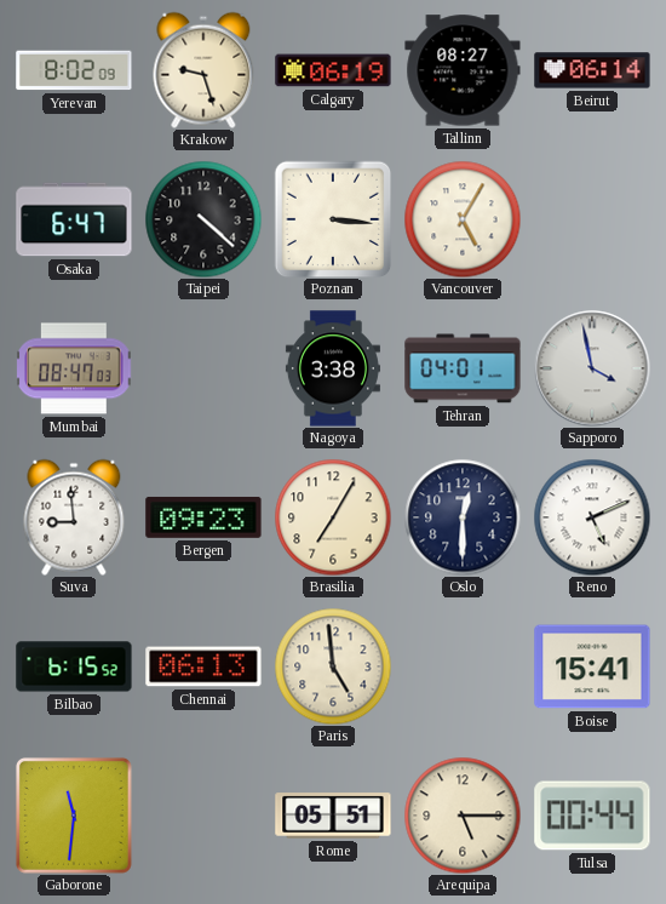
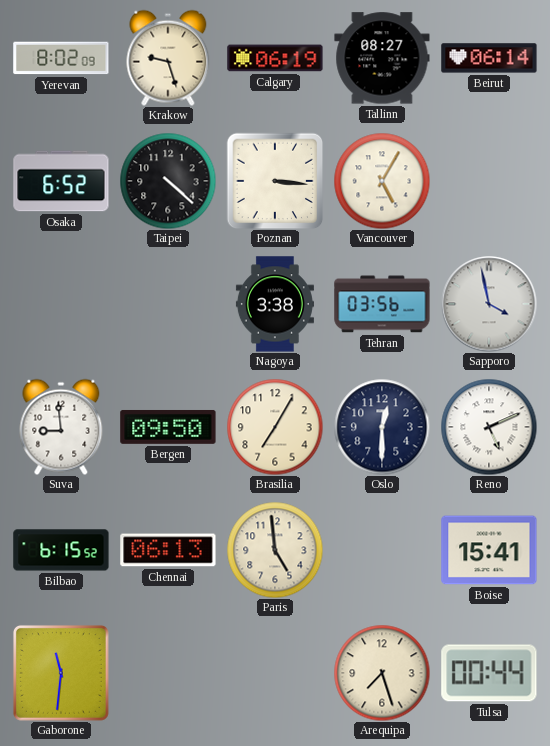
Osaka: 6:47 -> 6:52
Mumbai: 08:47 -> none
Tehran: 04:01 -> 03:56
Bergen: 09:23 -> 09:50
Rome: 05:51 -> none
Arequipa: 5:15 -> 7:27
